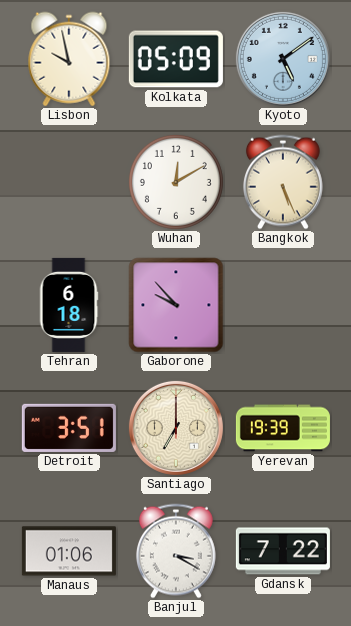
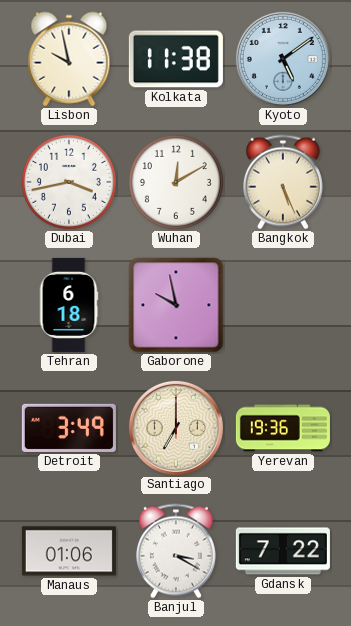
Kolkata: 05:09 -> 11:38
Dubai: none -> 3:43
Gaborone: 9:53 -> 9:58
Detroit: 3:51 -> 3:49
Yerevan: 19:39 -> 19:36
